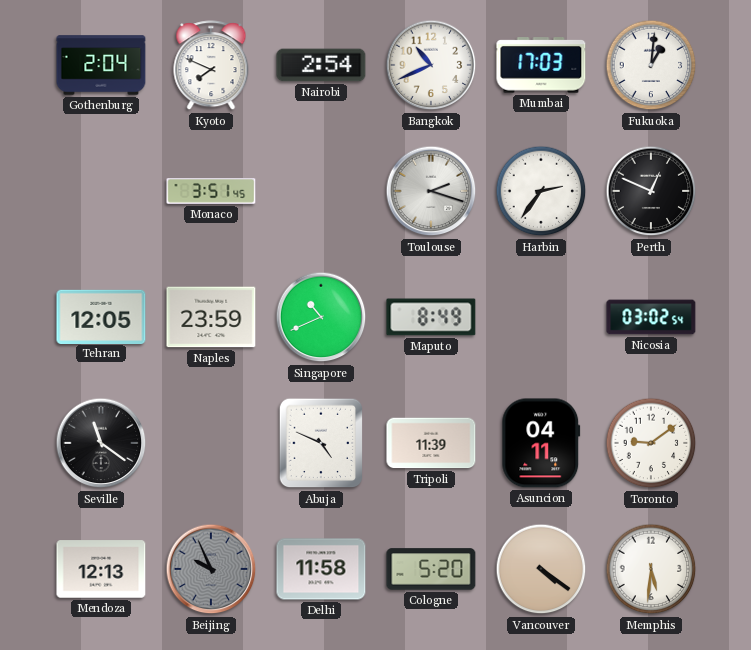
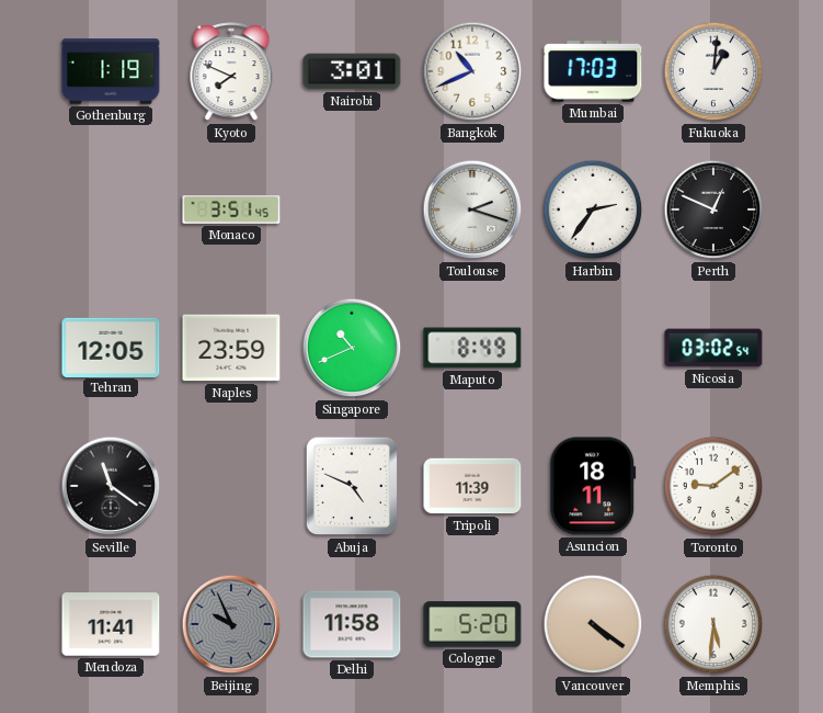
Gothenburg: 2:04 -> 1:19
Nairobi: 2:54 -> 3:01
Asuncion: 04:11 -> 18:11
Mendoza: 12:13 -> 11:41
